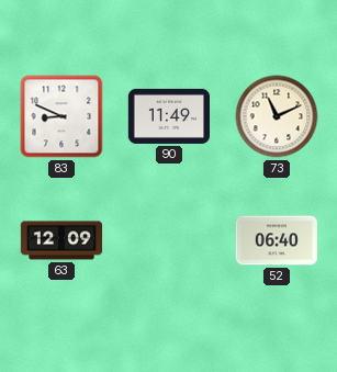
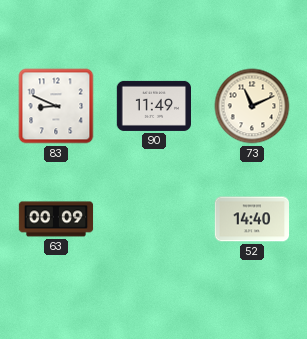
63: 12:09 -> 00:09
52: 06:40 -> 14:40
